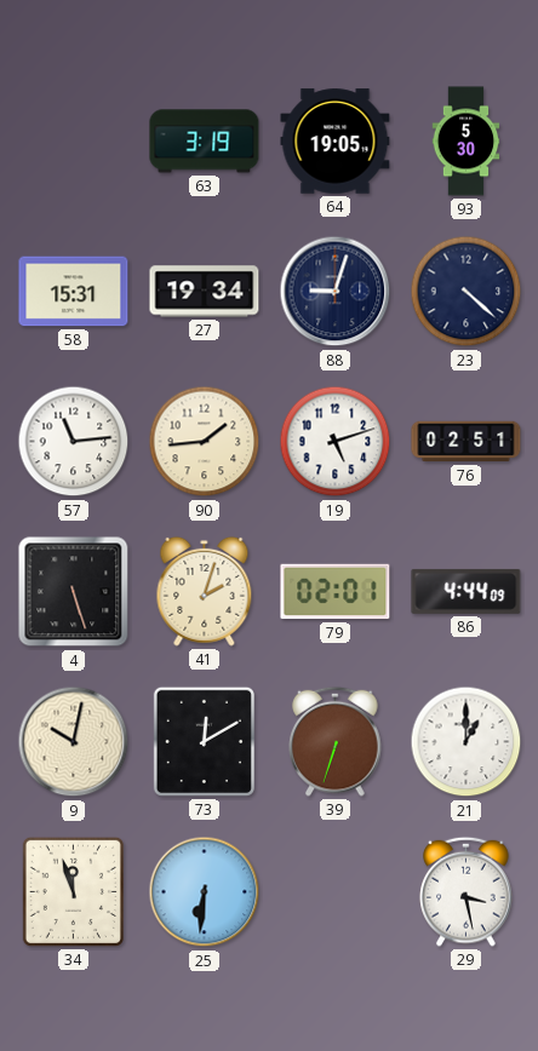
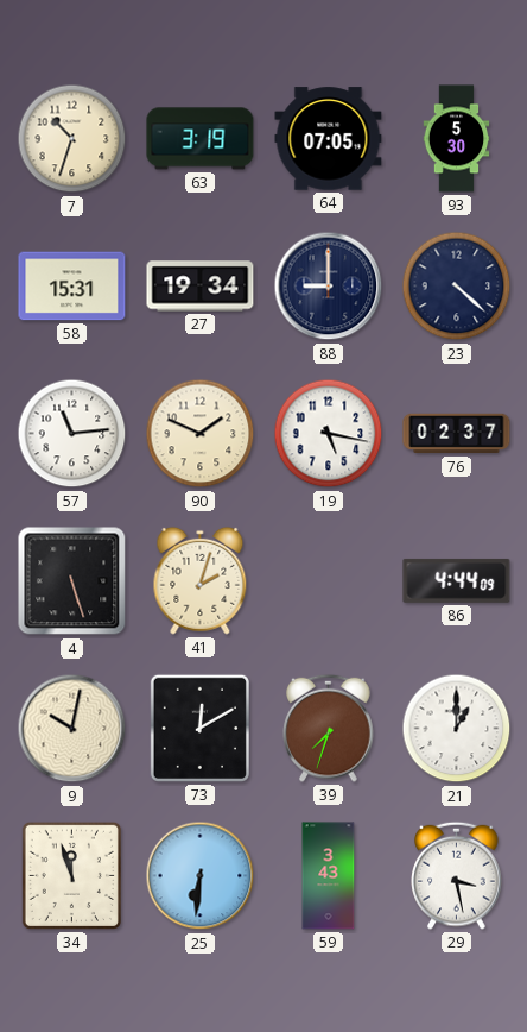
7: none -> 10:33
64: 19:05 -> 07:05
88: 9:03 -> 9:00
90: 1:44 -> 1:49
19: 5:12 -> 5:17
76: 02:51 -> 02:37
79: 02:01 -> none
39: 6:33 -> 7:33
59: none -> 3:43
